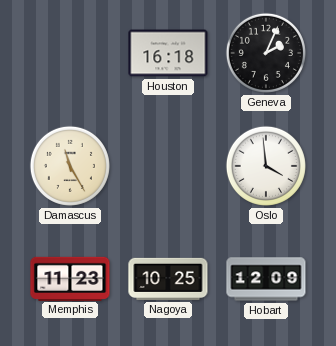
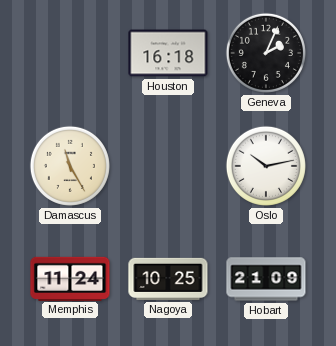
Oslo: 3:59 -> 10:13
Memphis: 11:23 -> 11:24
Hobart: 12:09 -> 21:09
